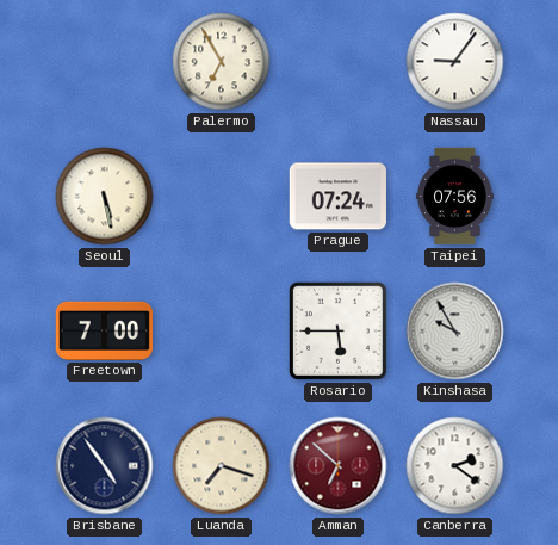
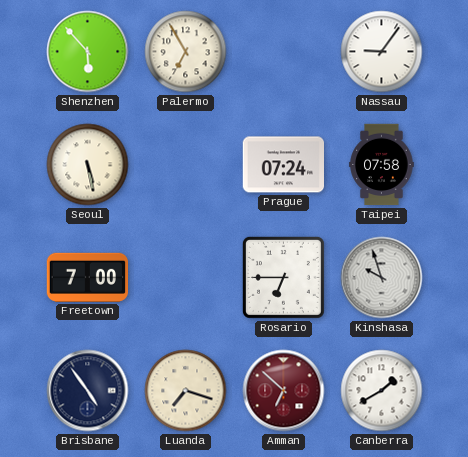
Shenzhen: none -> 5:53
Taipei: 07:56 -> 07:58
Rosario: 5:45 -> 6:45
Kinshasa: 9:55 -> 9:57
Canberra: 2:21 -> 1:40
